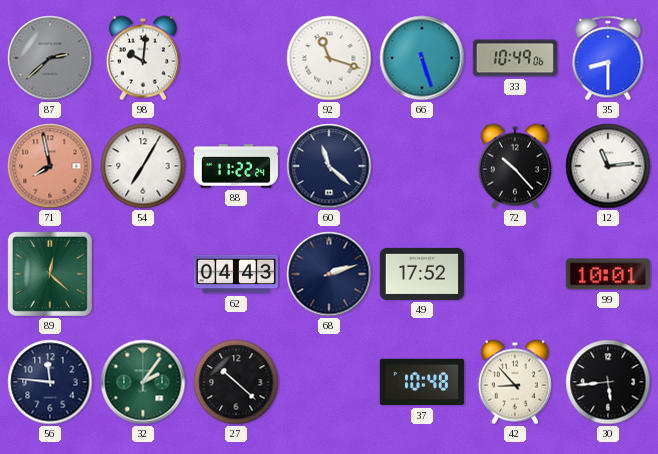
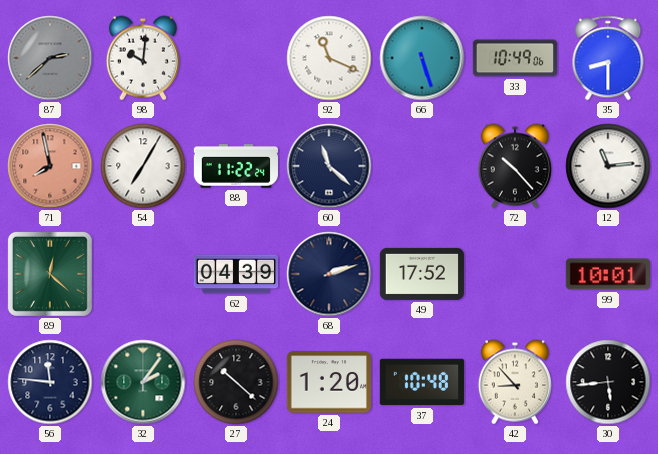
92: 11:18 -> 11:19
62: 04:43 -> 04:39
24: none -> 1:20
